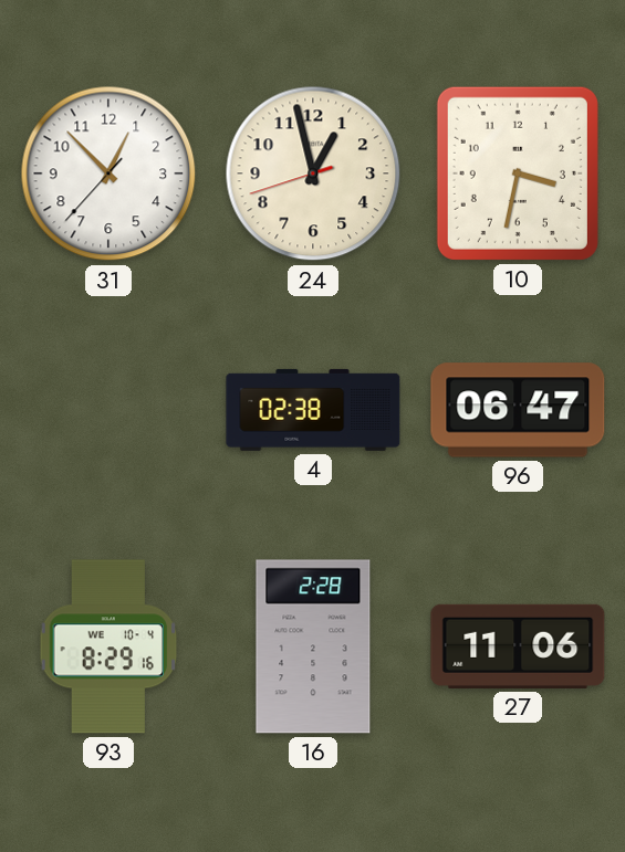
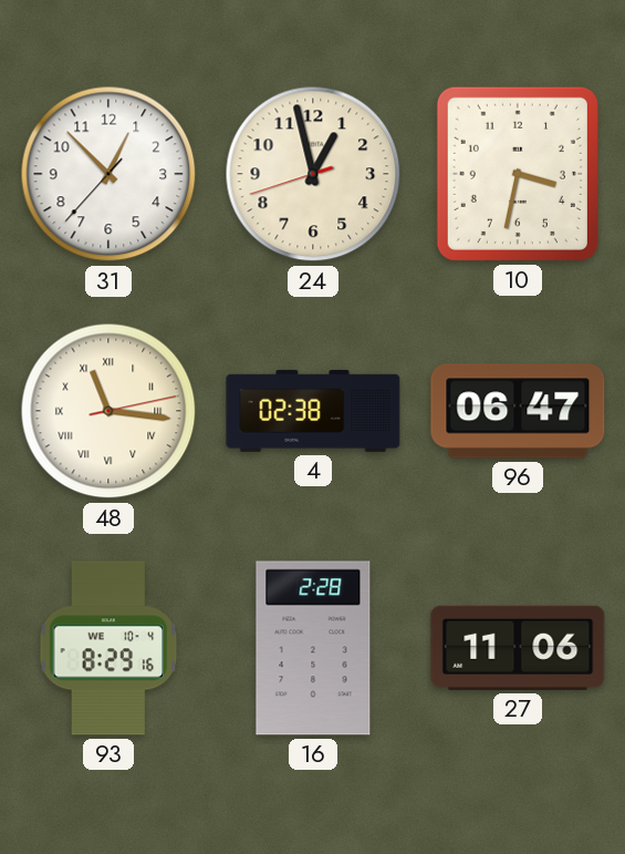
48: none -> 11:16
